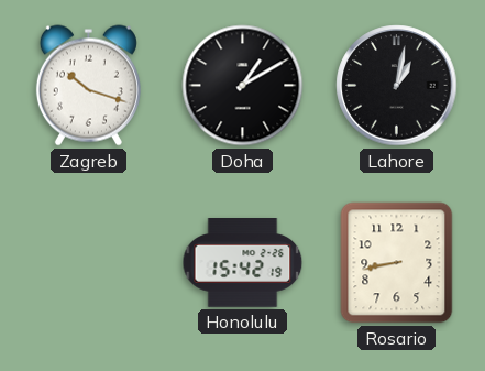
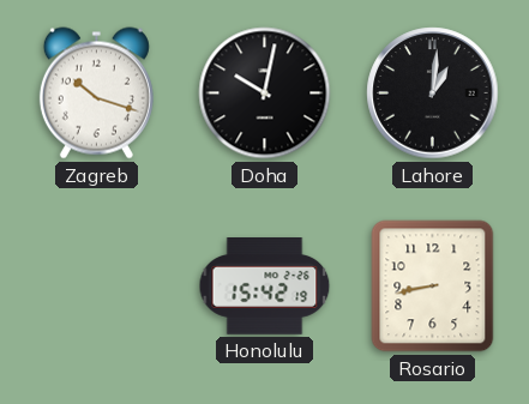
Doha: 1:10 -> 10:02
Lahore: 1:02 -> 1:01
